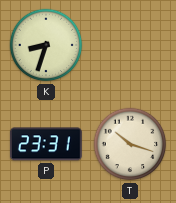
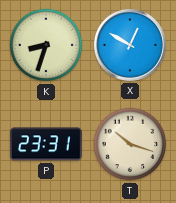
X: none -> 12:50
